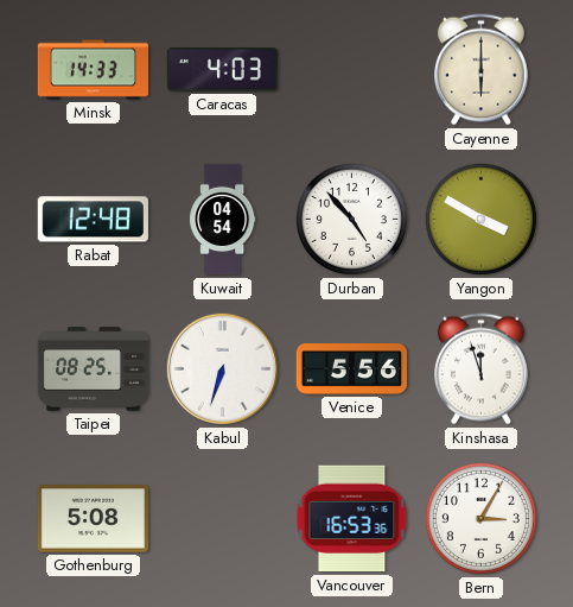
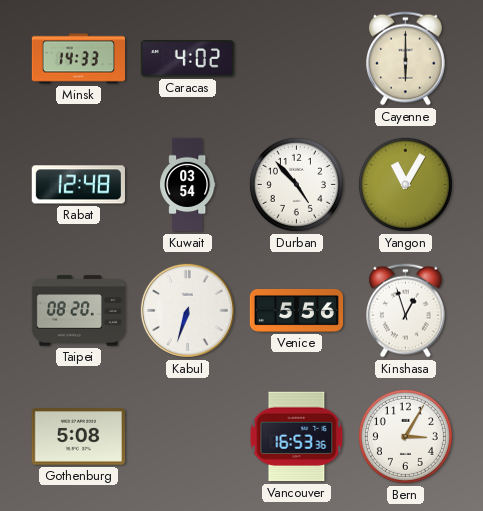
Caracas: 4:03 -> 4:02
Kuwait: 04:54 -> 03:54
Yangon: 3:50 -> 11:05
Taipei: 08:25 -> 08:20
Kinshasa: 11:57 -> 12:57
